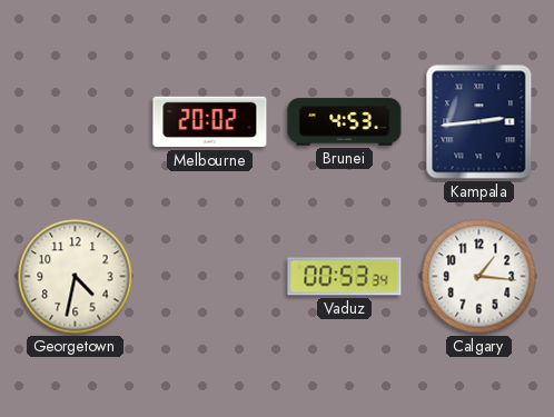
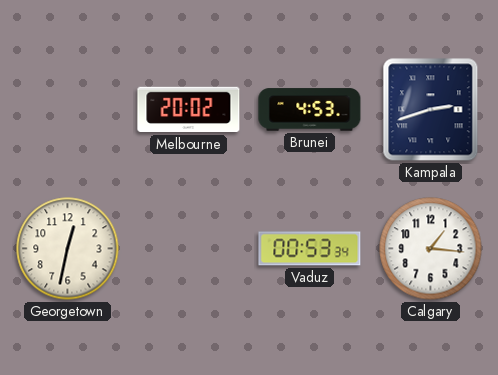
Kampala: 2:44 -> 2:42
Georgetown: 4:32 -> 12:32
